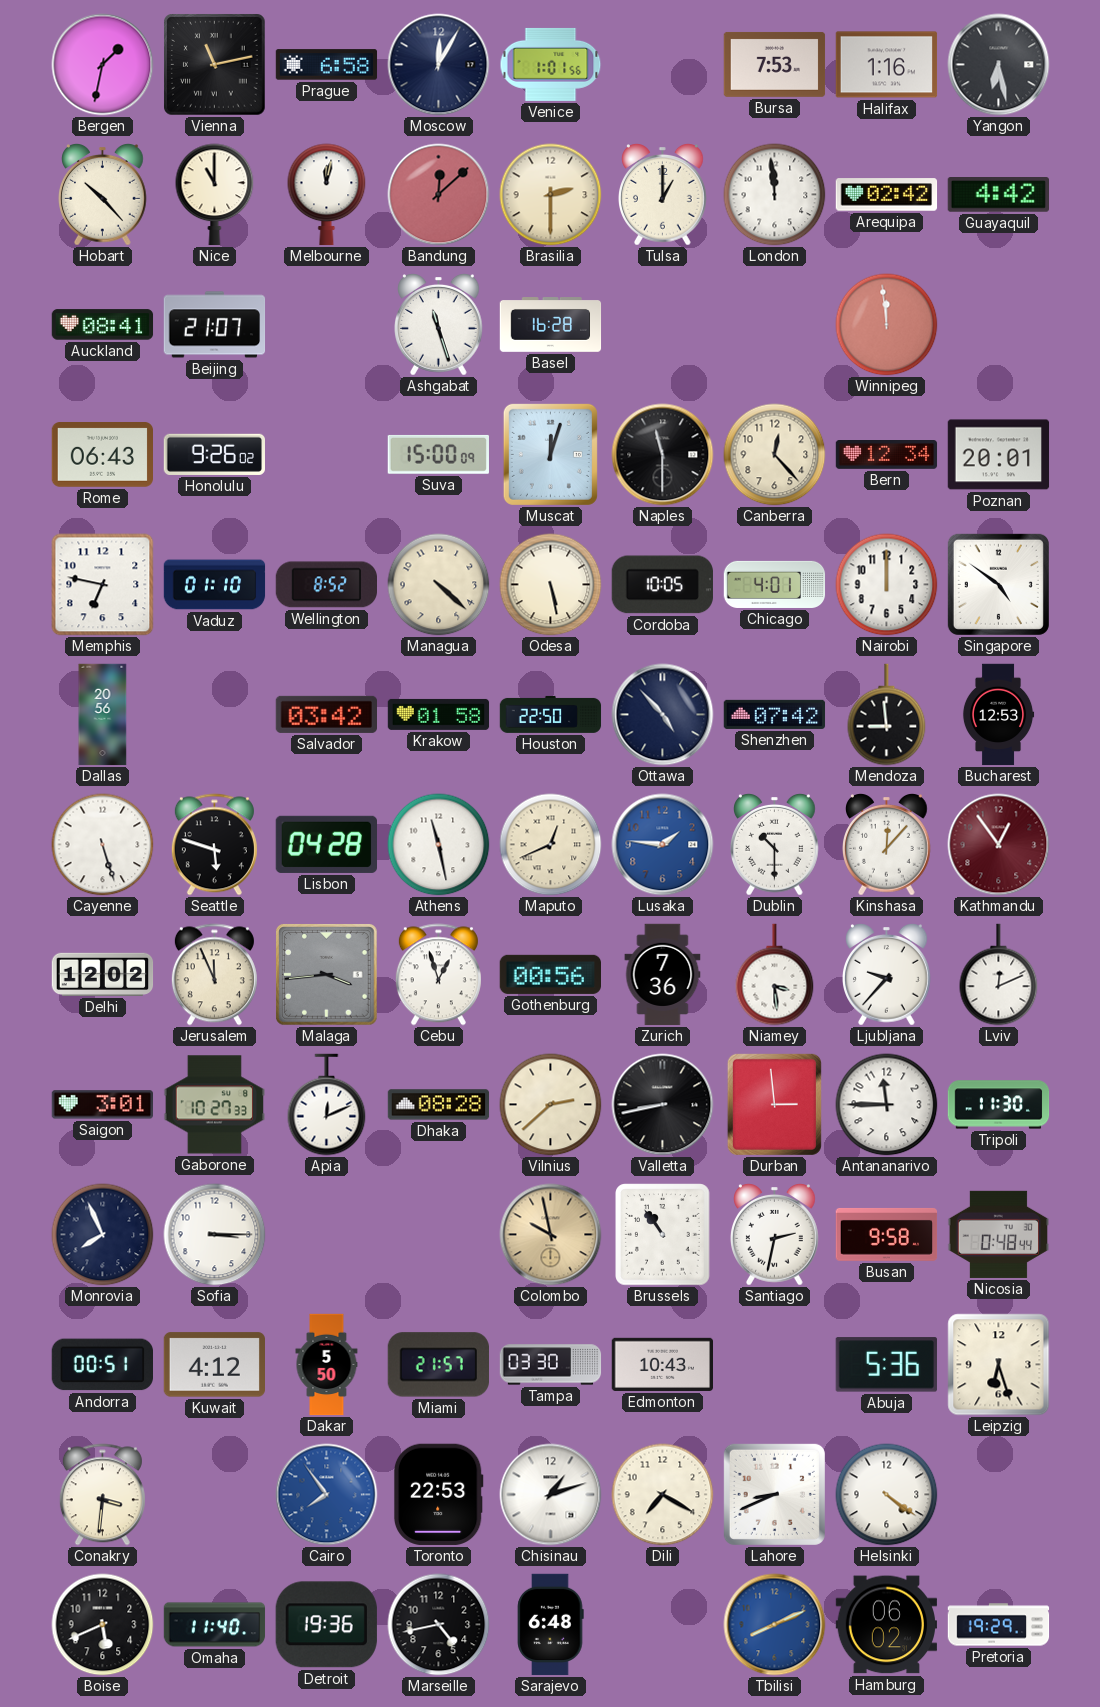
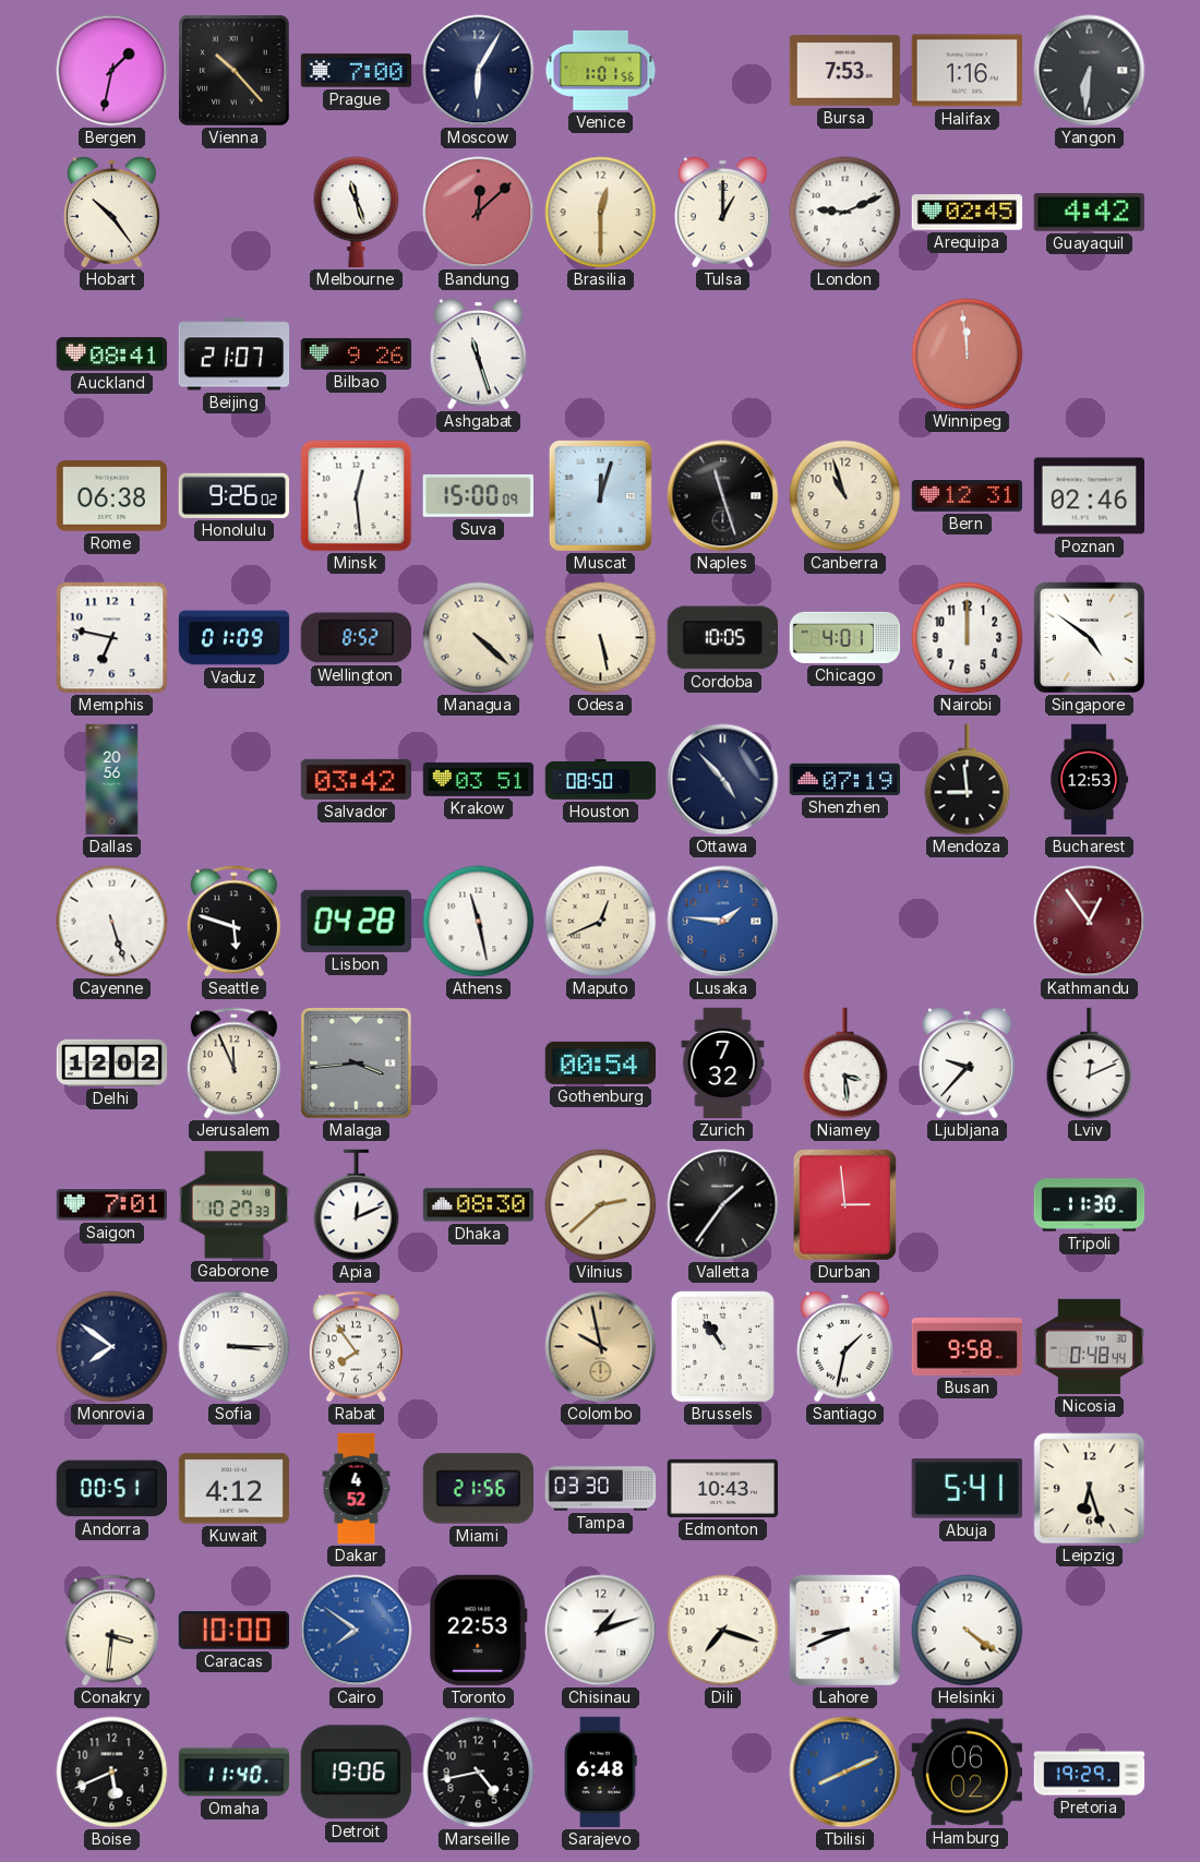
Vienna: 11:13 -> 10:23
Prague: 6:58 -> 7:00
Moscow: 12:05 -> 6:05
Yangon: 6:28 -> 6:31
Hobart: 10:23 -> 10:24
Nice: 11:00 -> none
Melbourne: 12:02 -> 11:27
Brasilia: 2:30 -> 12:30
London: 11:59 -> 9:11
Arequipa: 02:42 -> 02:45
Bilbao: none -> 9:26
Basel: 16:28 -> none
Rome: 06:43 -> 06:38
Minsk: none -> 12:29
Naples: 11:30 -> 11:27
Canberra: 12:23 -> 10:57
Bern: 12:34 -> 12:31
Poznan: 20:01 -> 02:46
Vaduz: 01:10 -> 01:09
Krakow: 01:58 -> 03:51
Houston: 22:50 -> 08:50
Shenzhen: 07:42 -> 07:19
Dublin: 10:30 -> none
Kinshasa: 12:07 -> none
Cebu: 12:57 -> none
Gothenburg: 00:56 -> 00:54
Zurich: 7:36 -> 7:32
Saigon: 3:01 -> 7:01
Dhaka: 08:28 -> 08:30
Valletta: 8:43 -> 1:36
Antananarivo: 11:45 -> none
Monrovia: 7:56 -> 7:51
Rabat: none -> 7:54
Santiago: 2:32 -> 1:32
Dakar: 5:50 -> 4:52
Miami: 21:57 -> 21:56
Abuja: 5:36 -> 5:41
Caracas: none -> 10:00
Cairo: 7:54 -> 7:51
Dili: 7:20 -> 7:18
Detroit: 19:36 -> 19:06
